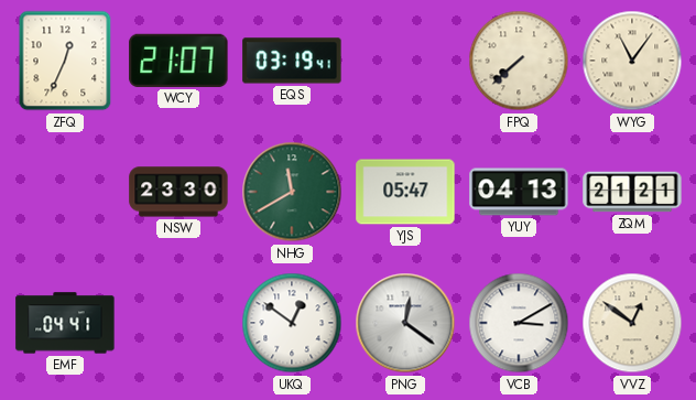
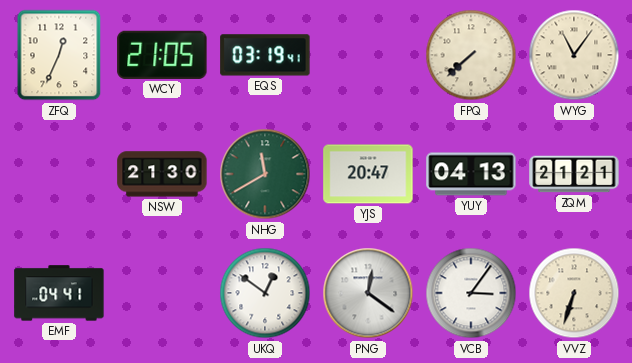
WCY: 21:07 -> 21:05
NSW: 23:30 -> 21:30
YJS: 05:47 -> 20:47
VCB: 3:10 -> 3:06
VVZ: 12:51 -> 6:33
